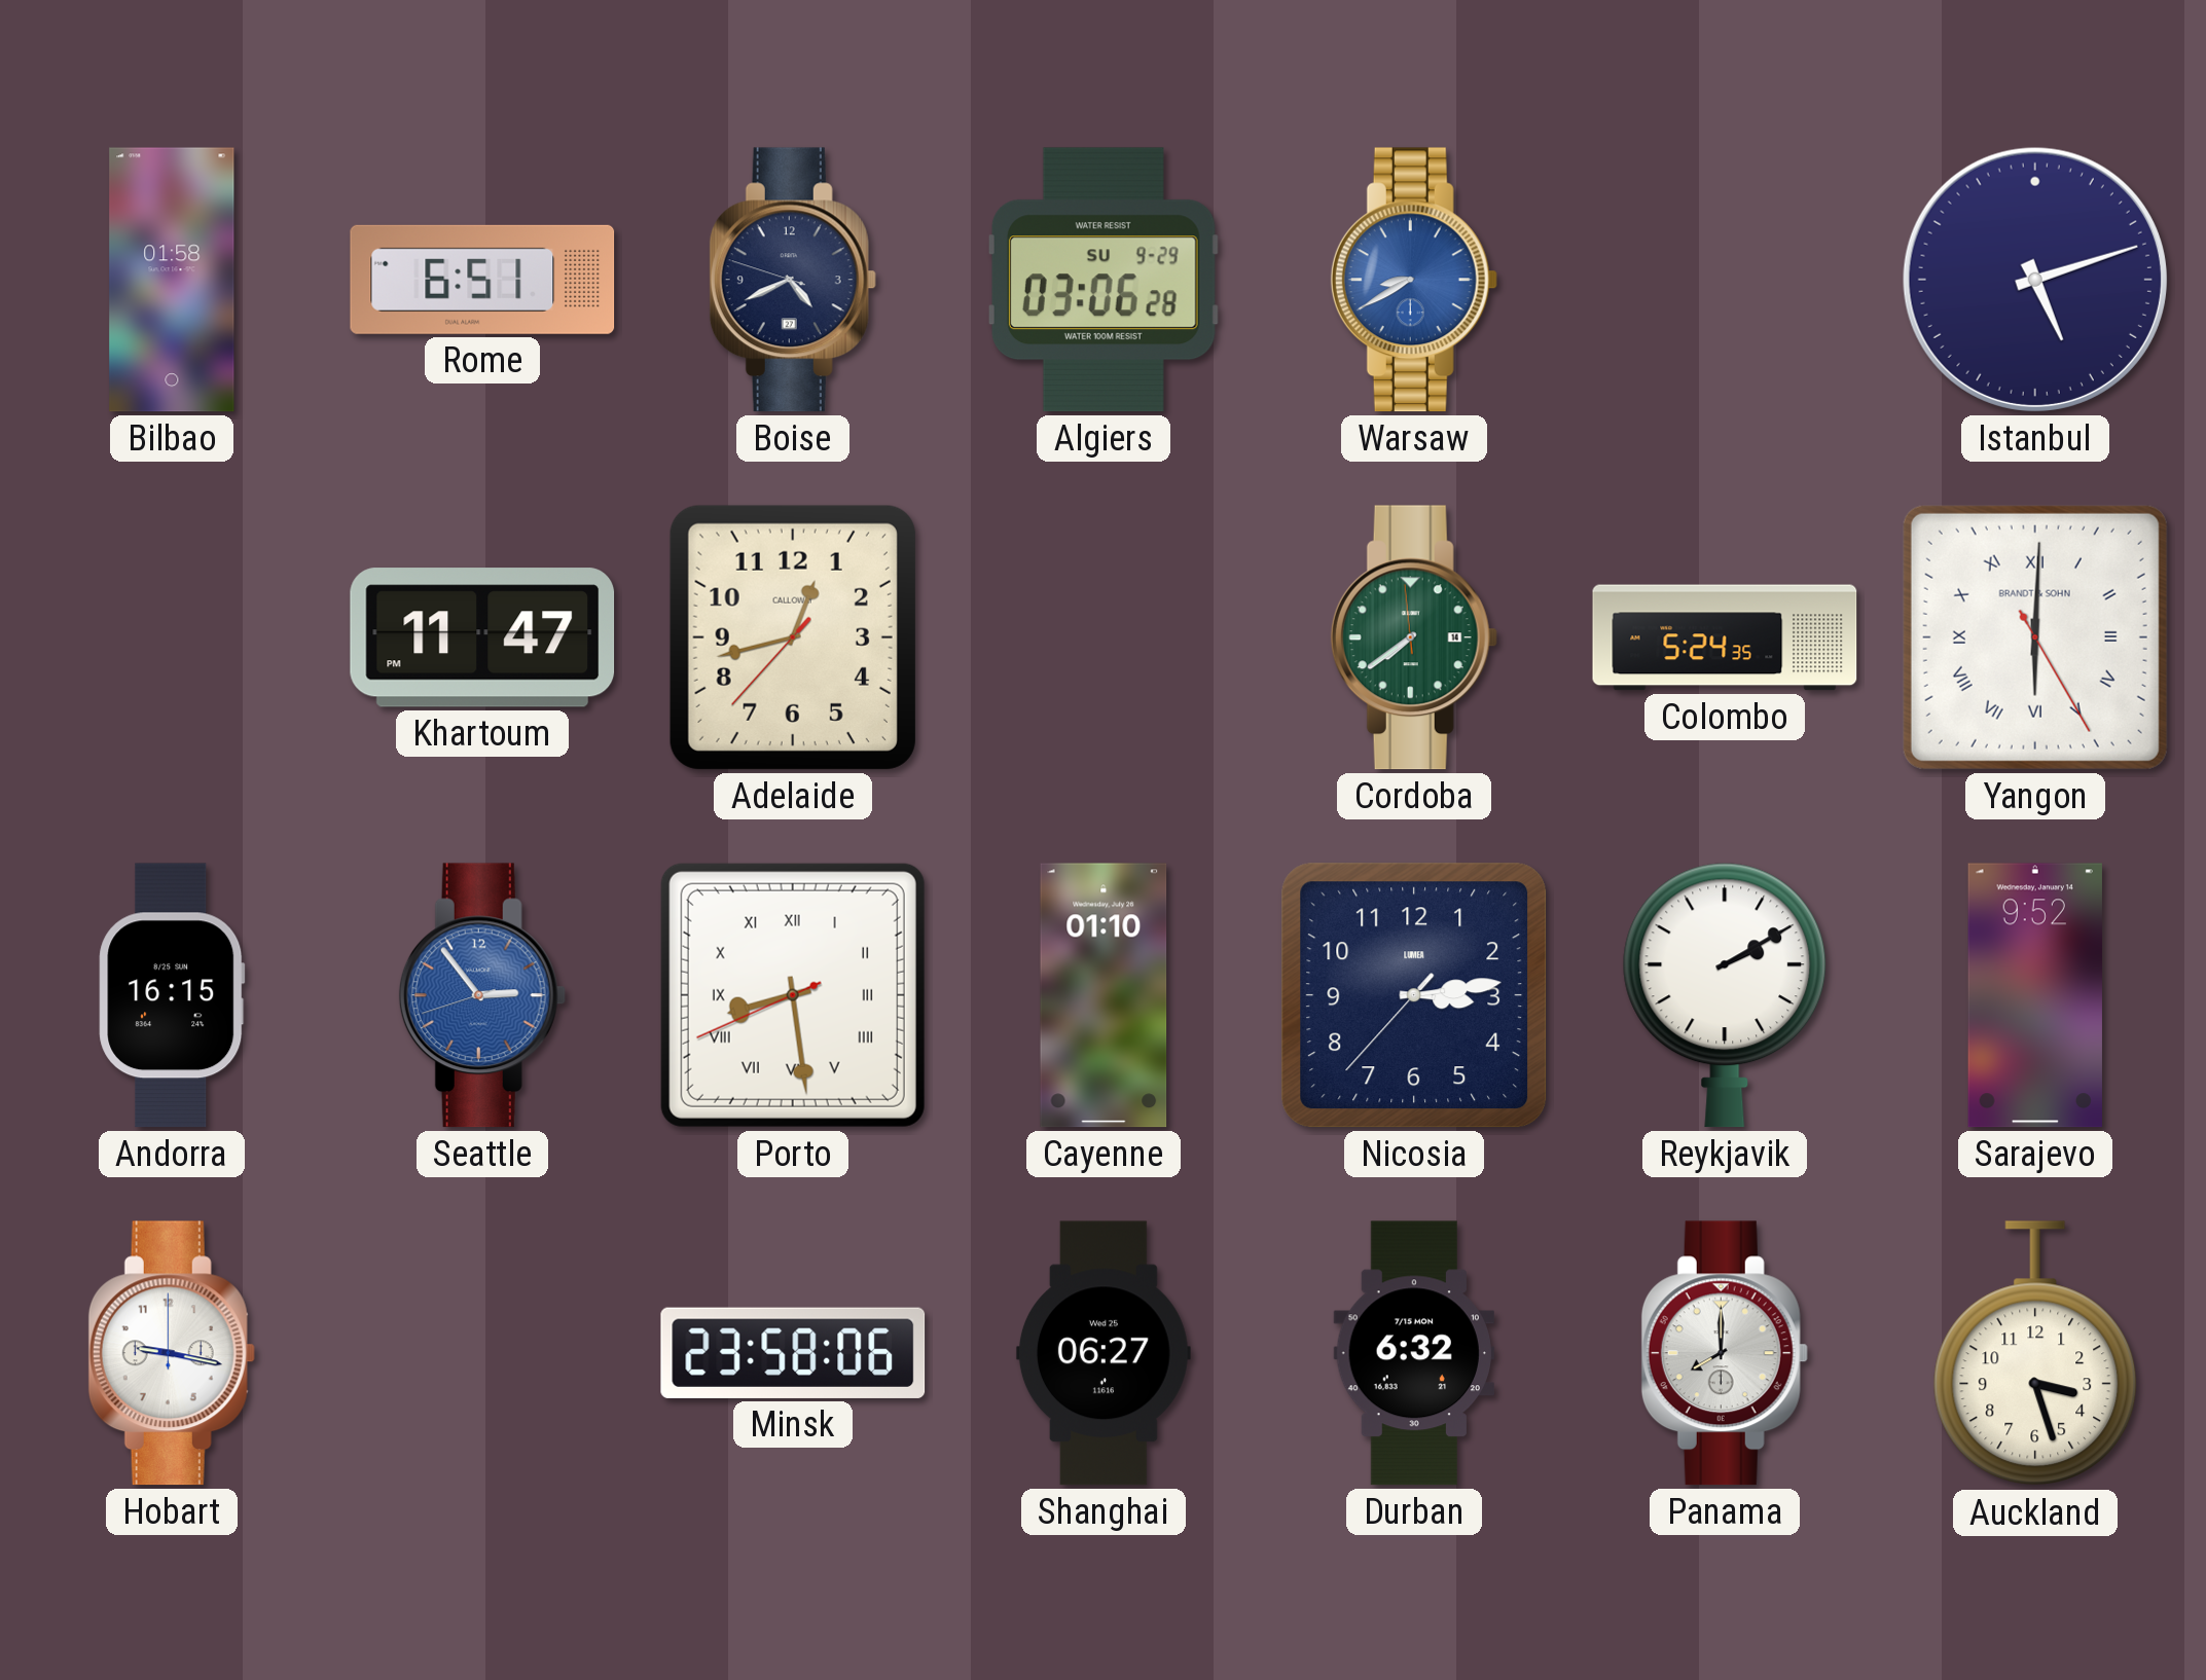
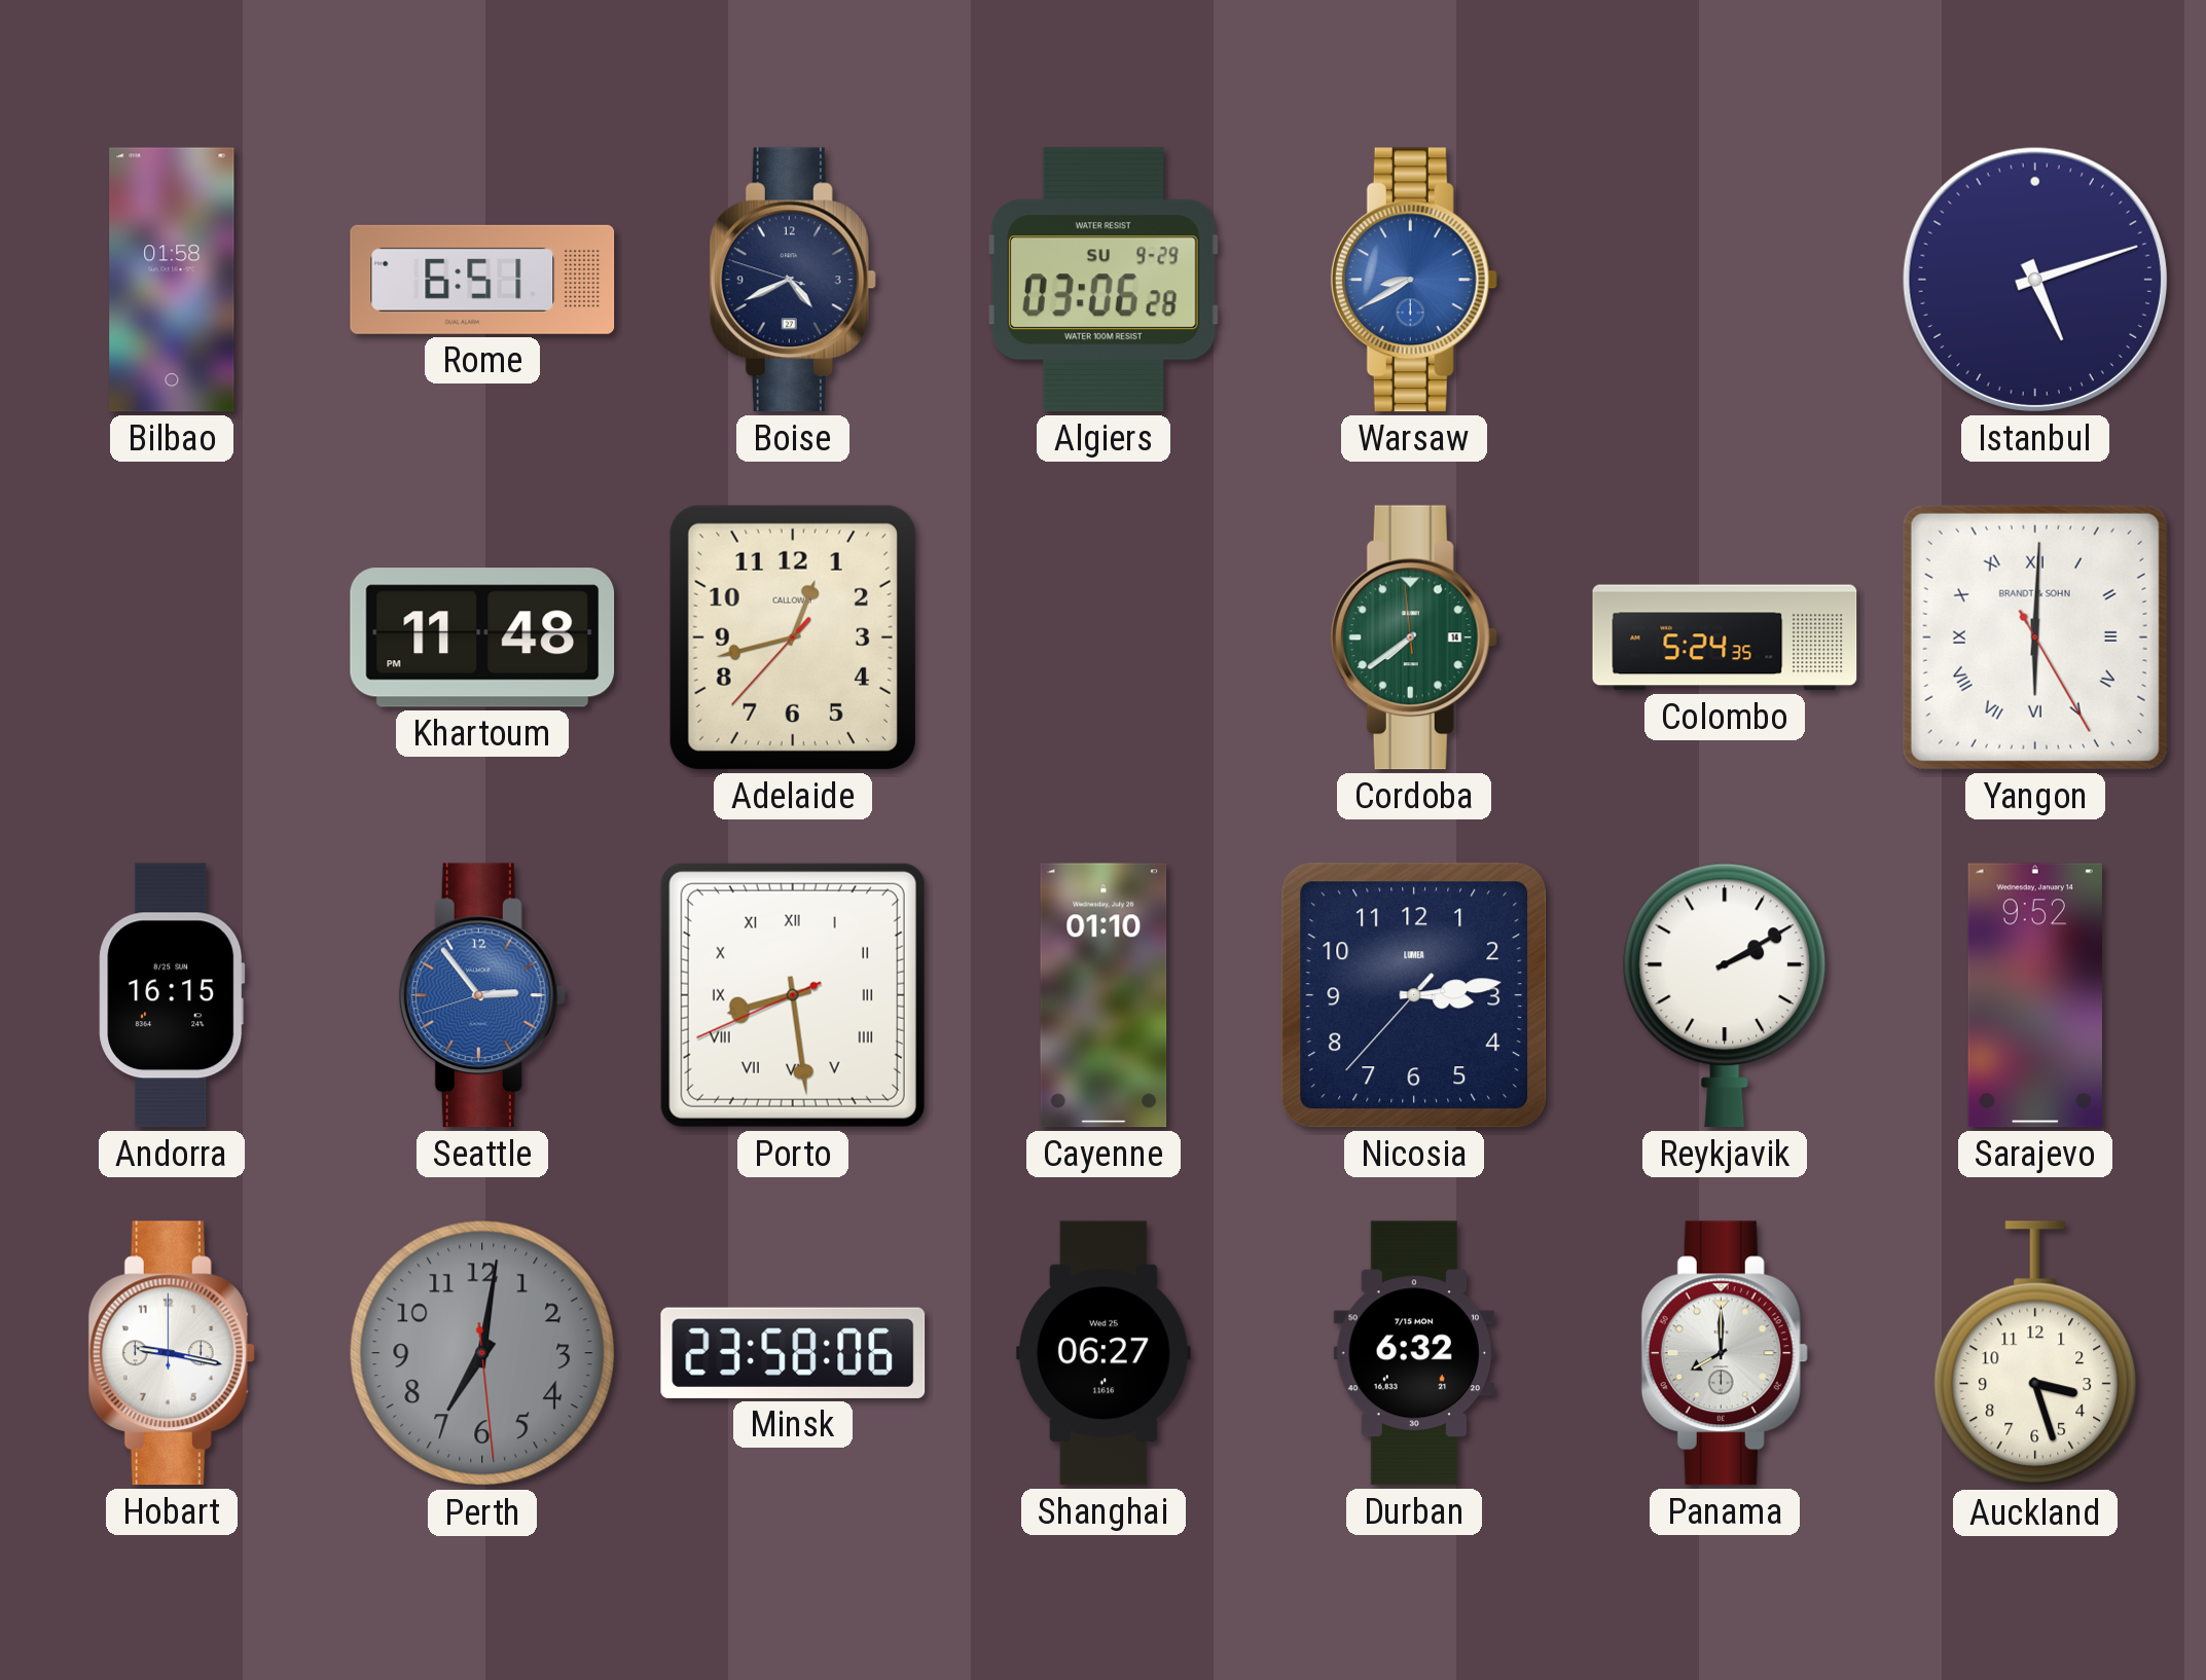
Khartoum: 11:47 -> 11:48
Perth: none -> 7:01
